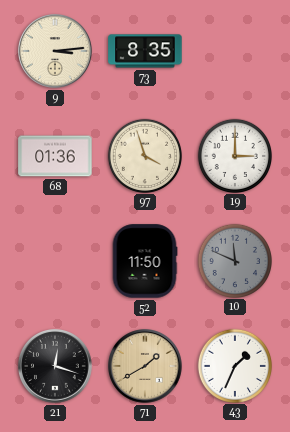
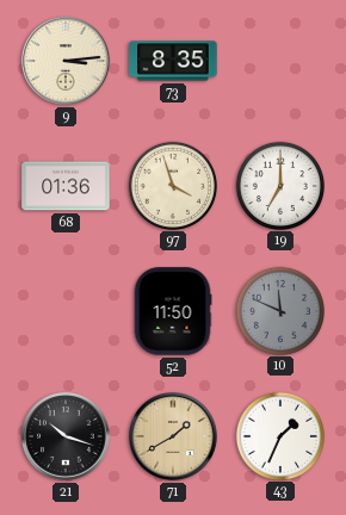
19: 3:00 -> 7:00
21: 12:18 -> 10:18
